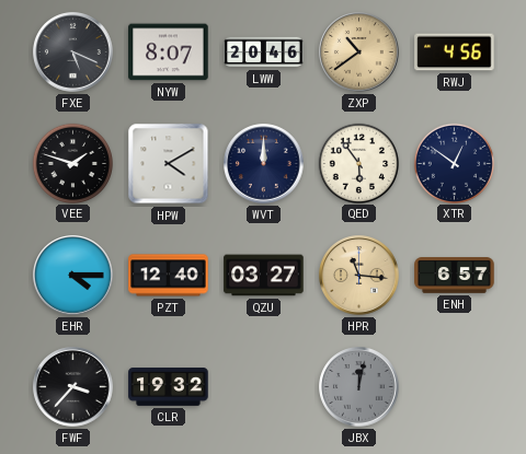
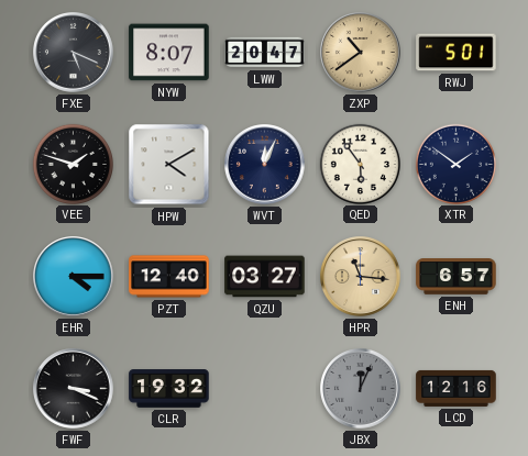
LWW: 20:46 -> 20:47
RWJ: 4:56 -> 5:01
WVT: 12:00 -> 12:04
XTR: 12:51 -> 1:51
FWF: 3:37 -> 3:19
JBX: 12:02 -> 12:04
LCD: none -> 12:16
